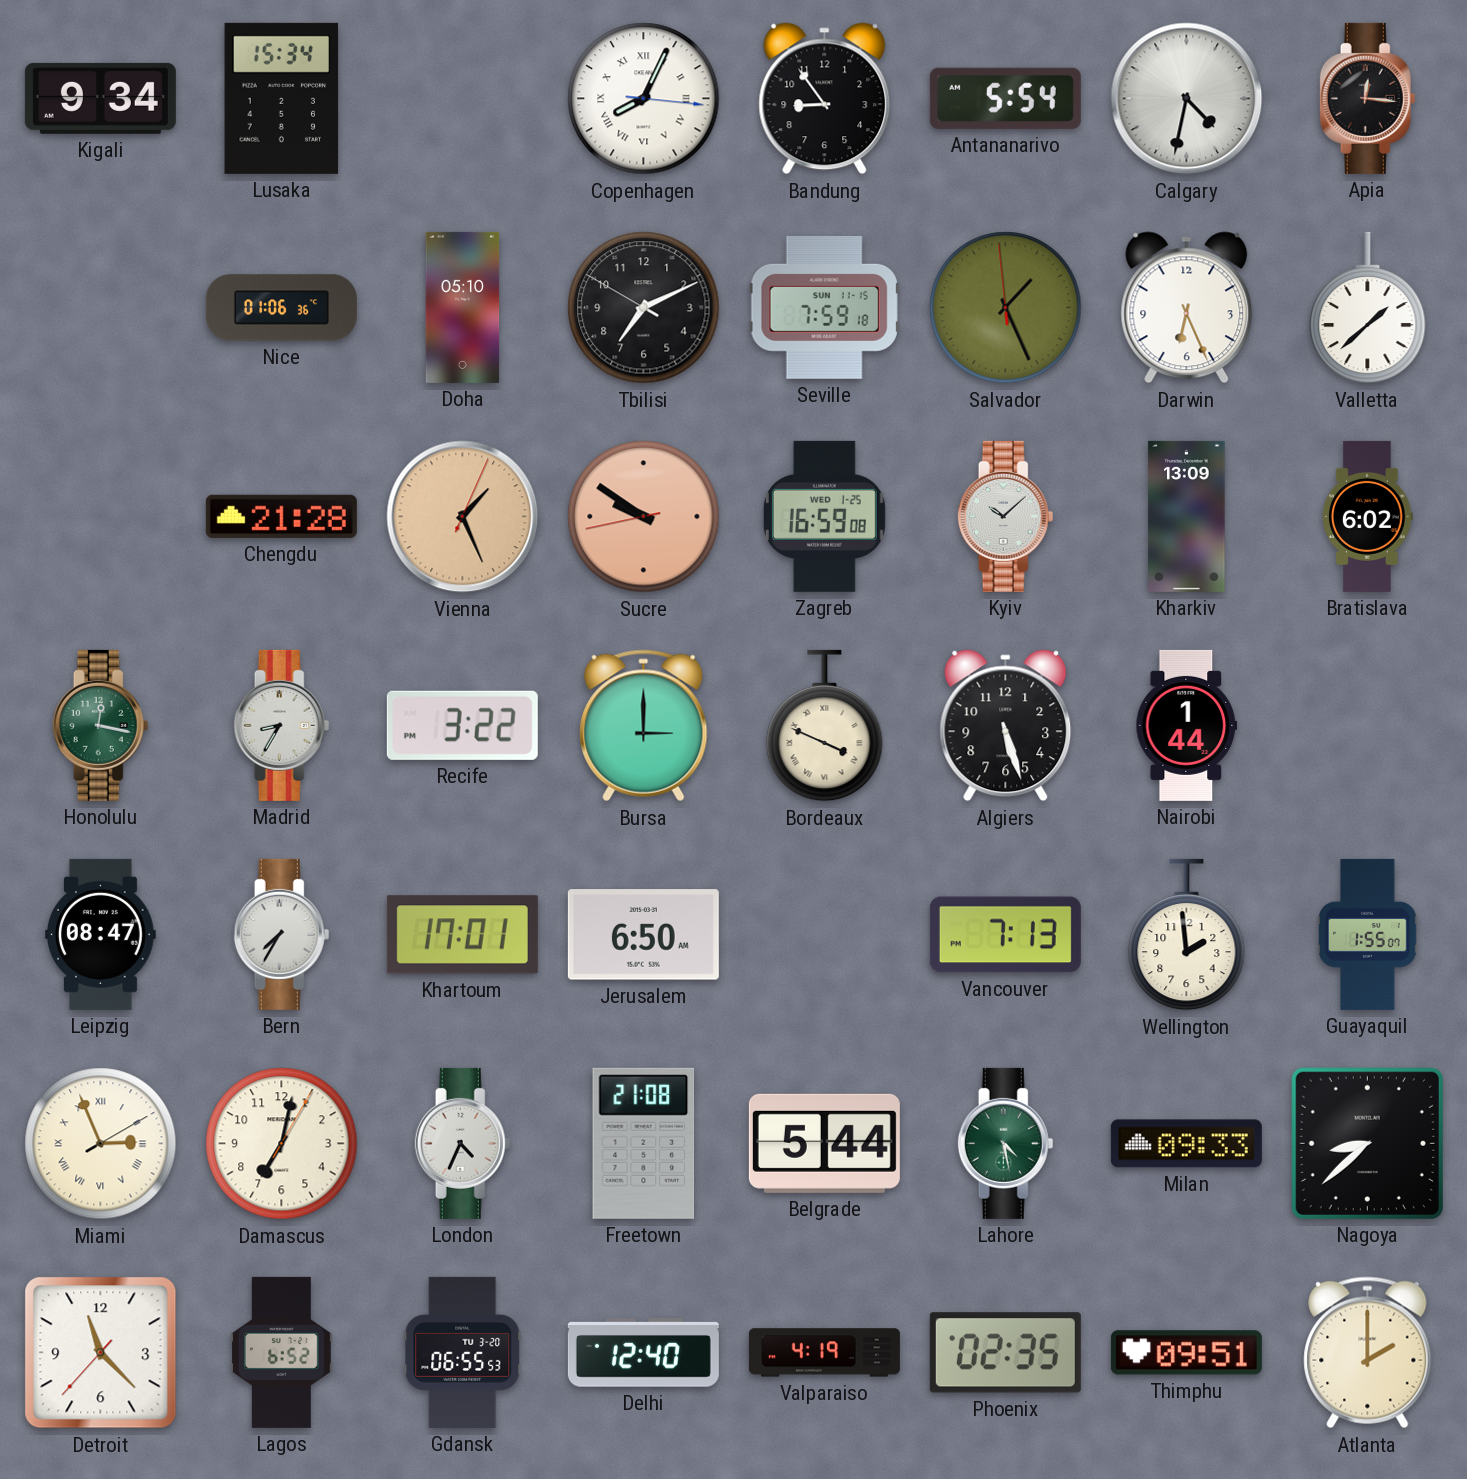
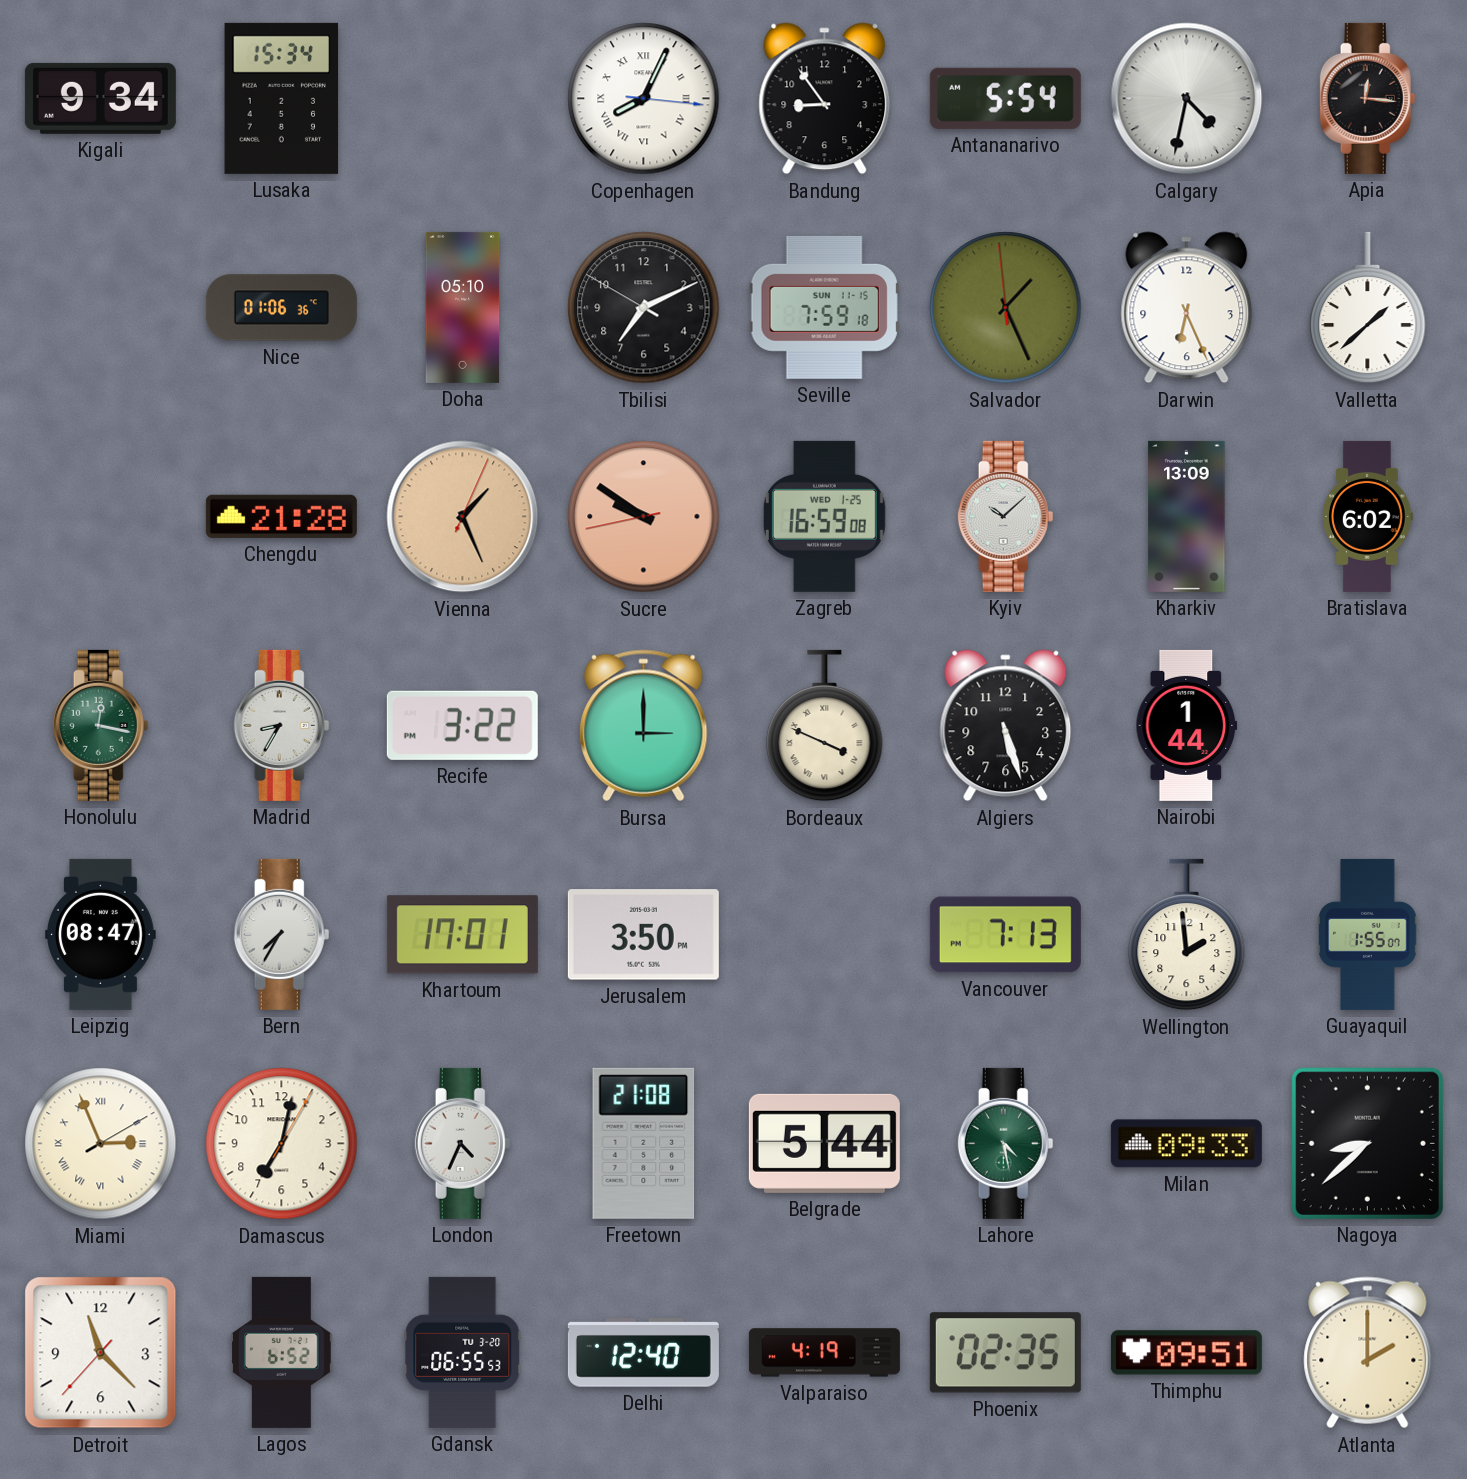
Jerusalem: 6:50 -> 3:50
